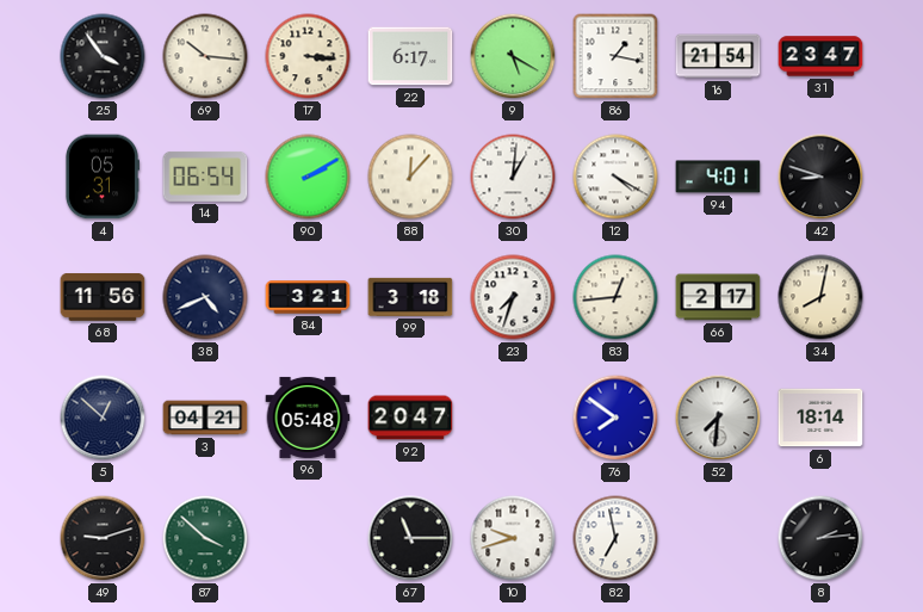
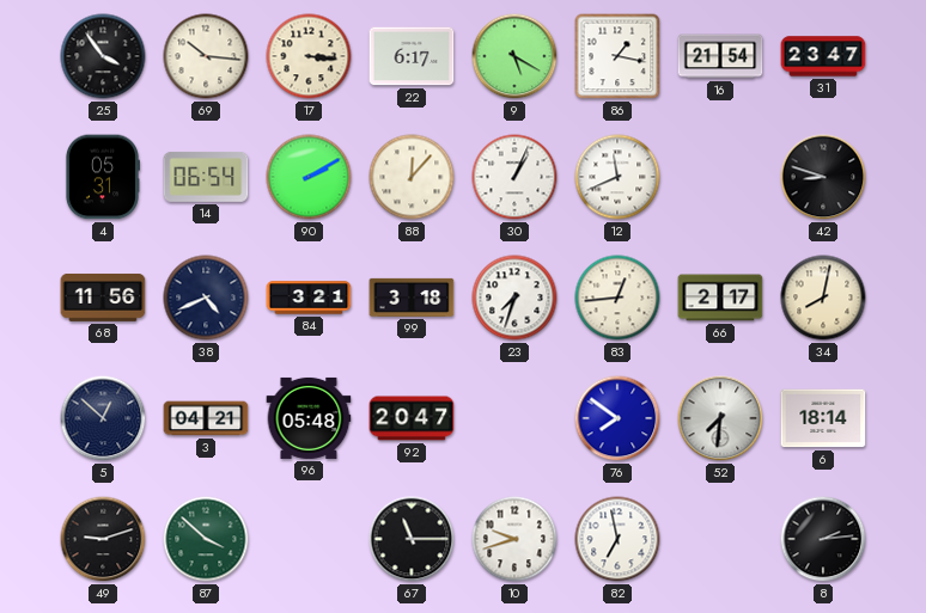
30: 1:01 -> 1:04
12: 4:20 -> 11:41
94: 4:01 -> none
